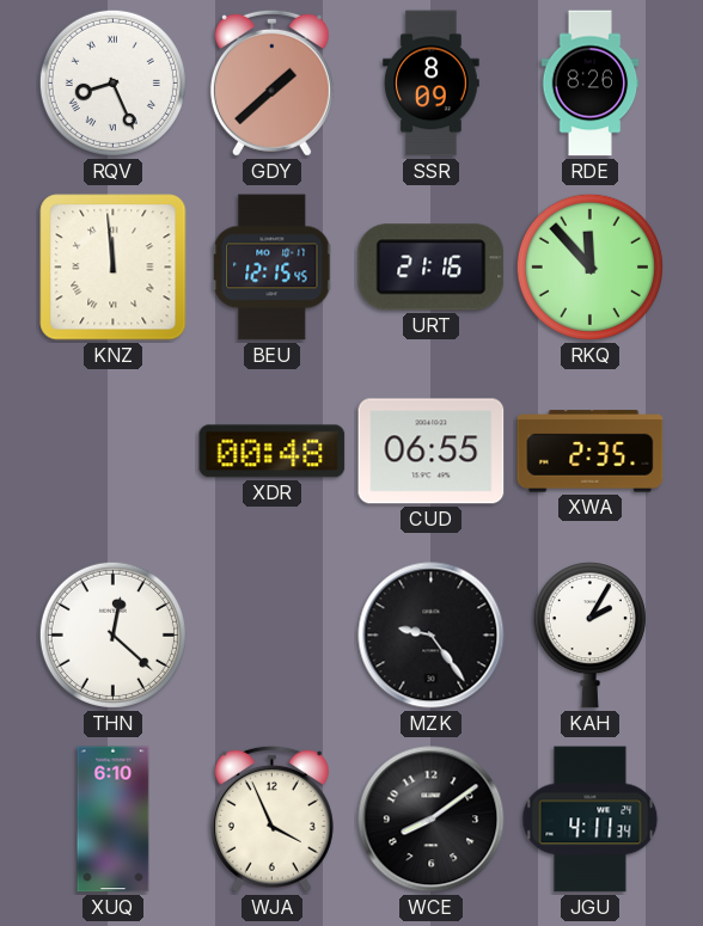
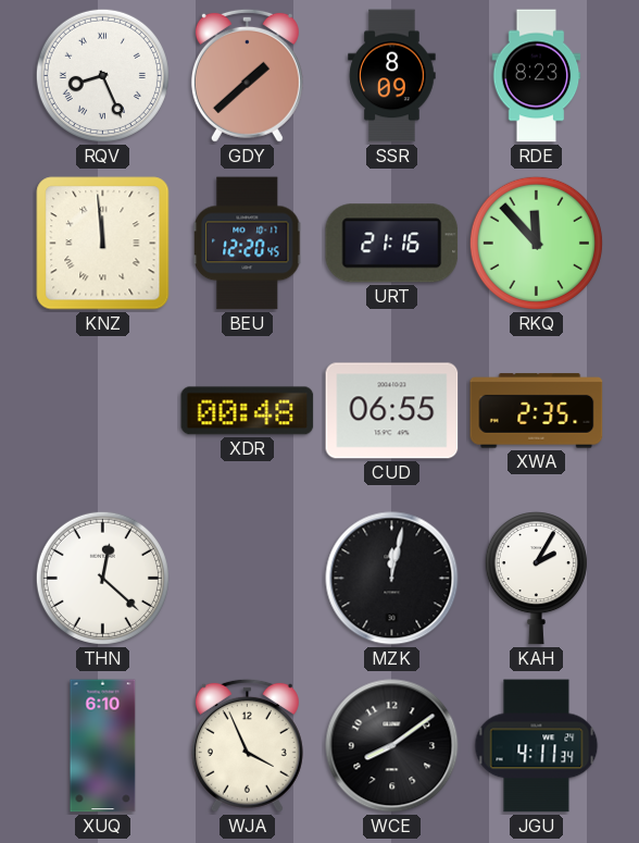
RDE: 8:26 -> 8:23
BEU: 12:15 -> 12:20
MZK: 9:24 -> 12:02
